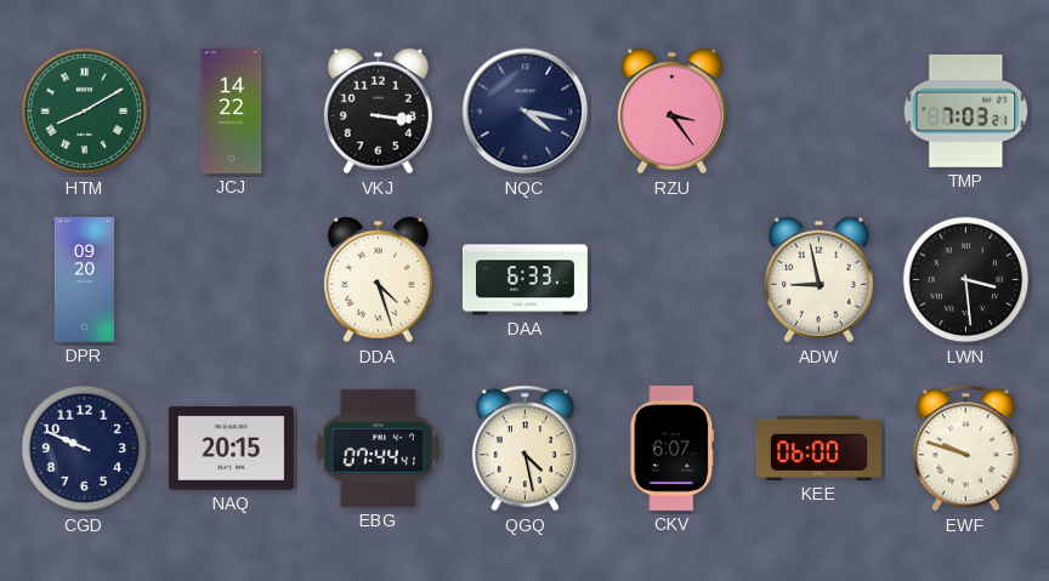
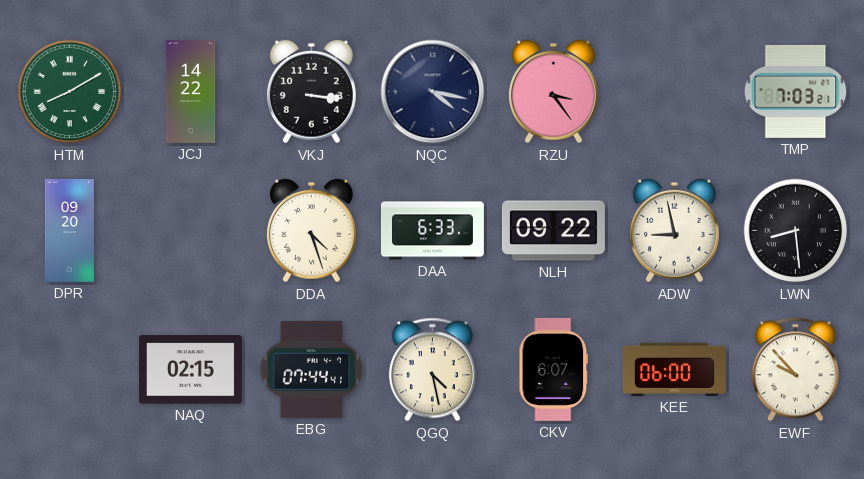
NLH: none -> 09:22
LWN: 3:29 -> 8:29
CGD: 9:49 -> none
NAQ: 20:15 -> 02:15
EWF: 9:48 -> 9:53
